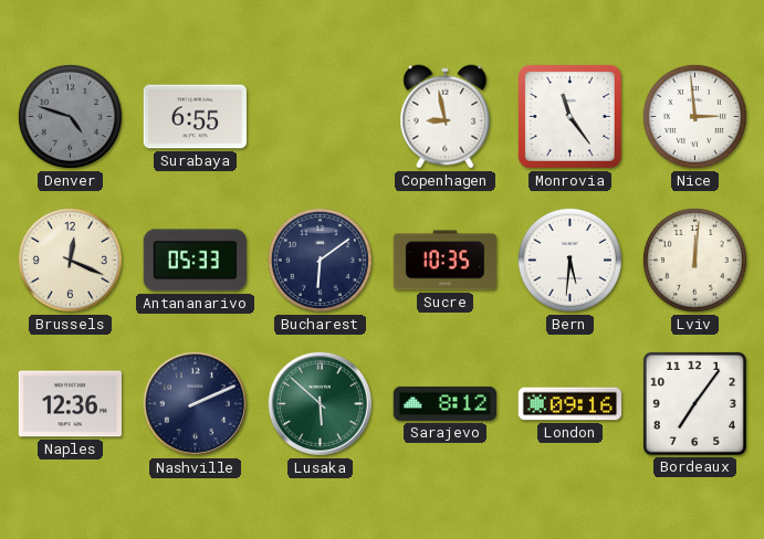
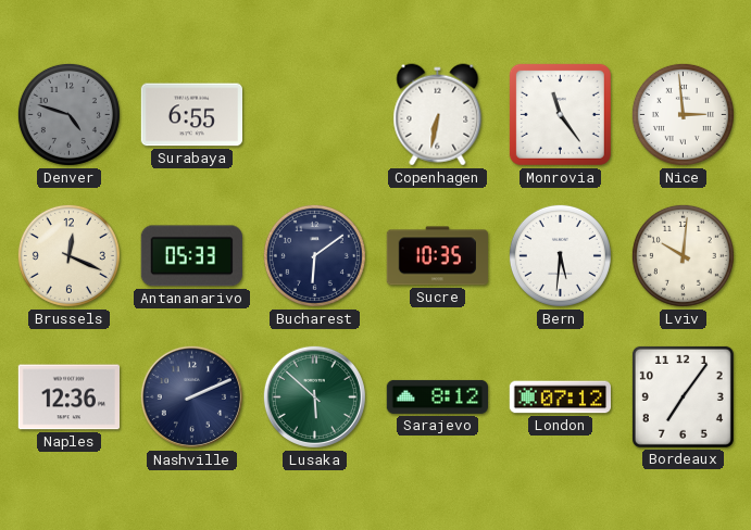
Copenhagen: 8:58 -> 6:32
Lviv: 12:01 -> 10:01
London: 09:16 -> 07:12
